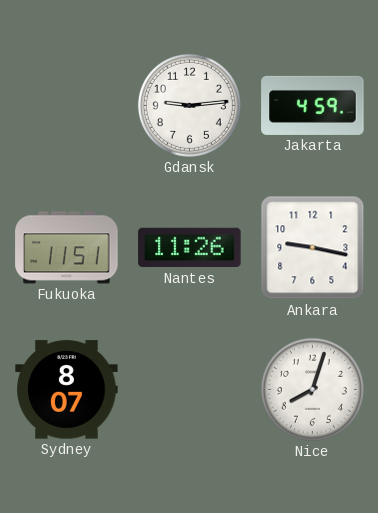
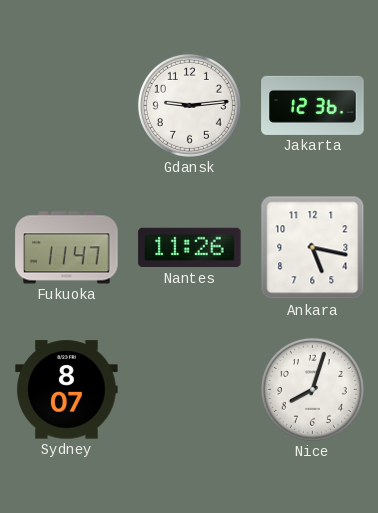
Jakarta: 4:59 -> 12:36
Fukuoka: 11:51 -> 11:47
Ankara: 9:17 -> 5:17
